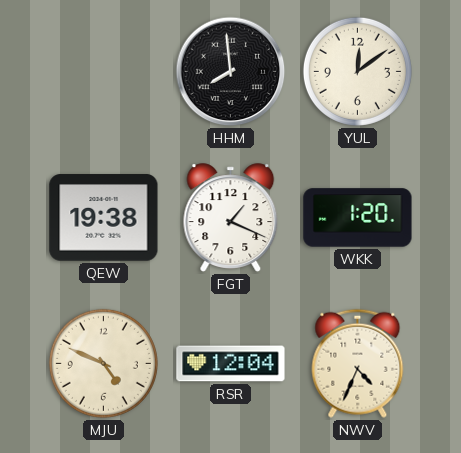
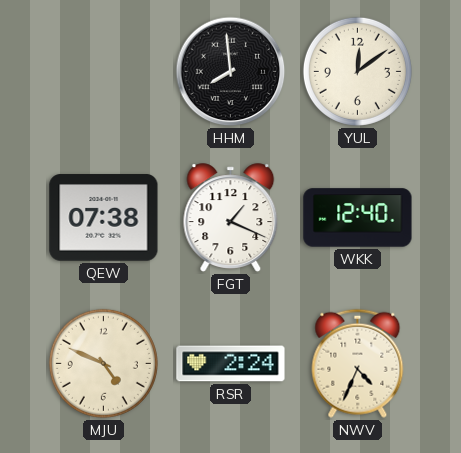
QEW: 19:38 -> 07:38
WKK: 1:20 -> 12:40
RSR: 12:04 -> 2:24
